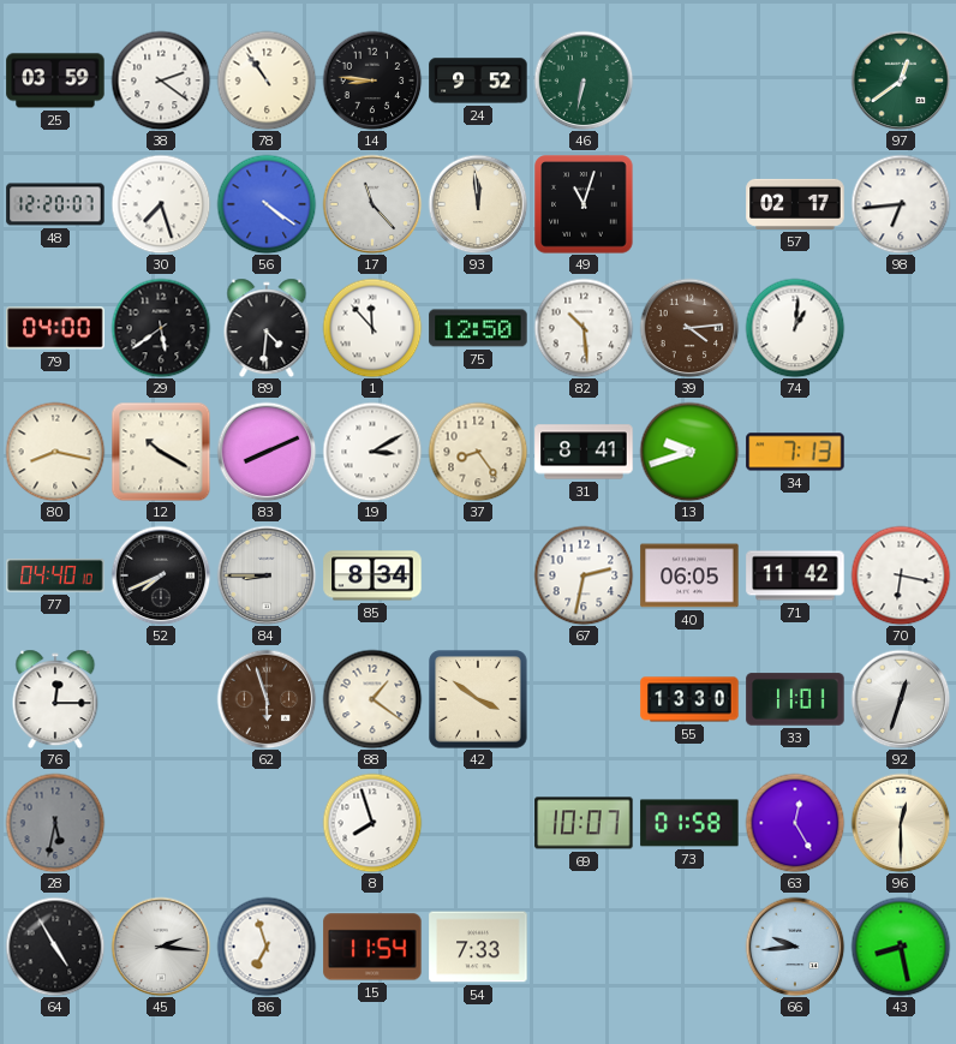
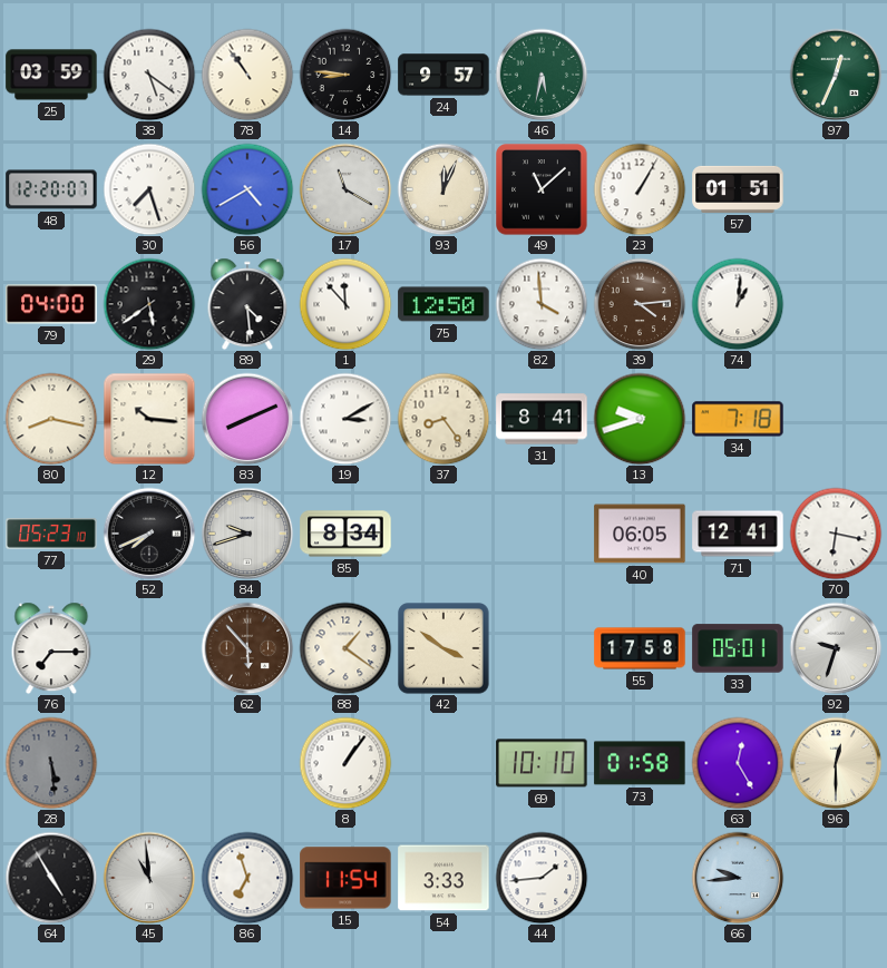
38: 2:21 -> 5:21
24: 9:52 -> 9:57
46: 6:32 -> 5:32
97: 12:39 -> 12:34
56: 4:21 -> 4:40
17: 11:23 -> 11:20
93: 11:59 -> 12:04
49: 11:03 -> 11:08
23: none -> 1:05
57: 02:17 -> 01:51
98: 6:44 -> none
89: 4:31 -> 4:29
82: 10:29 -> 3:59
12: 10:20 -> 10:16
34: 7:13 -> 7:18
77: 04:40 -> 05:23
84: 8:45 -> 9:42
67: 2:32 -> none
71: 11:42 -> 12:41
76: 12:15 -> 7:15
62: 5:57 -> 5:53
55: 13:30 -> 17:58
33: 11:01 -> 05:01
92: 12:33 -> 9:33
28: 5:32 -> 5:29
8: 7:57 -> 1:06
69: 10:07 -> 10:10
45: 2:16 -> 10:59
54: 7:33 -> 3:33
44: none -> 1:44
43: 8:28 -> none
